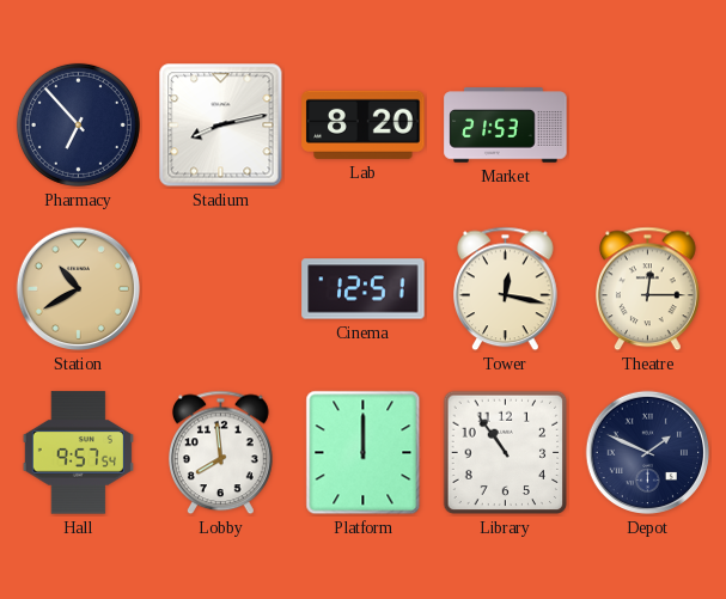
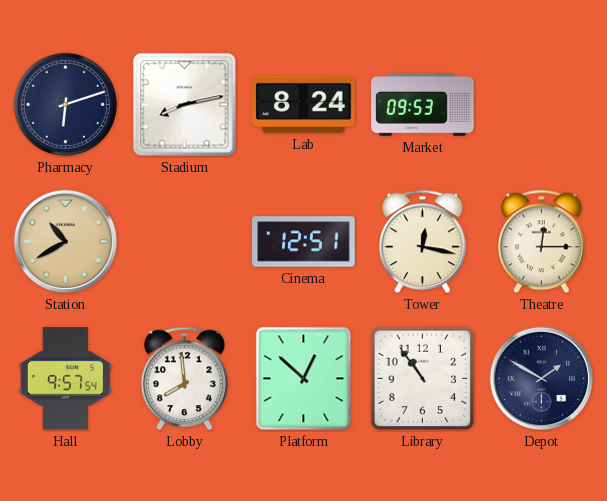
Pharmacy: 6:53 -> 6:12
Lab: 8:20 -> 8:24
Market: 21:53 -> 09:53
Platform: 12:00 -> 12:52
Depot: 1:49 -> 1:50
